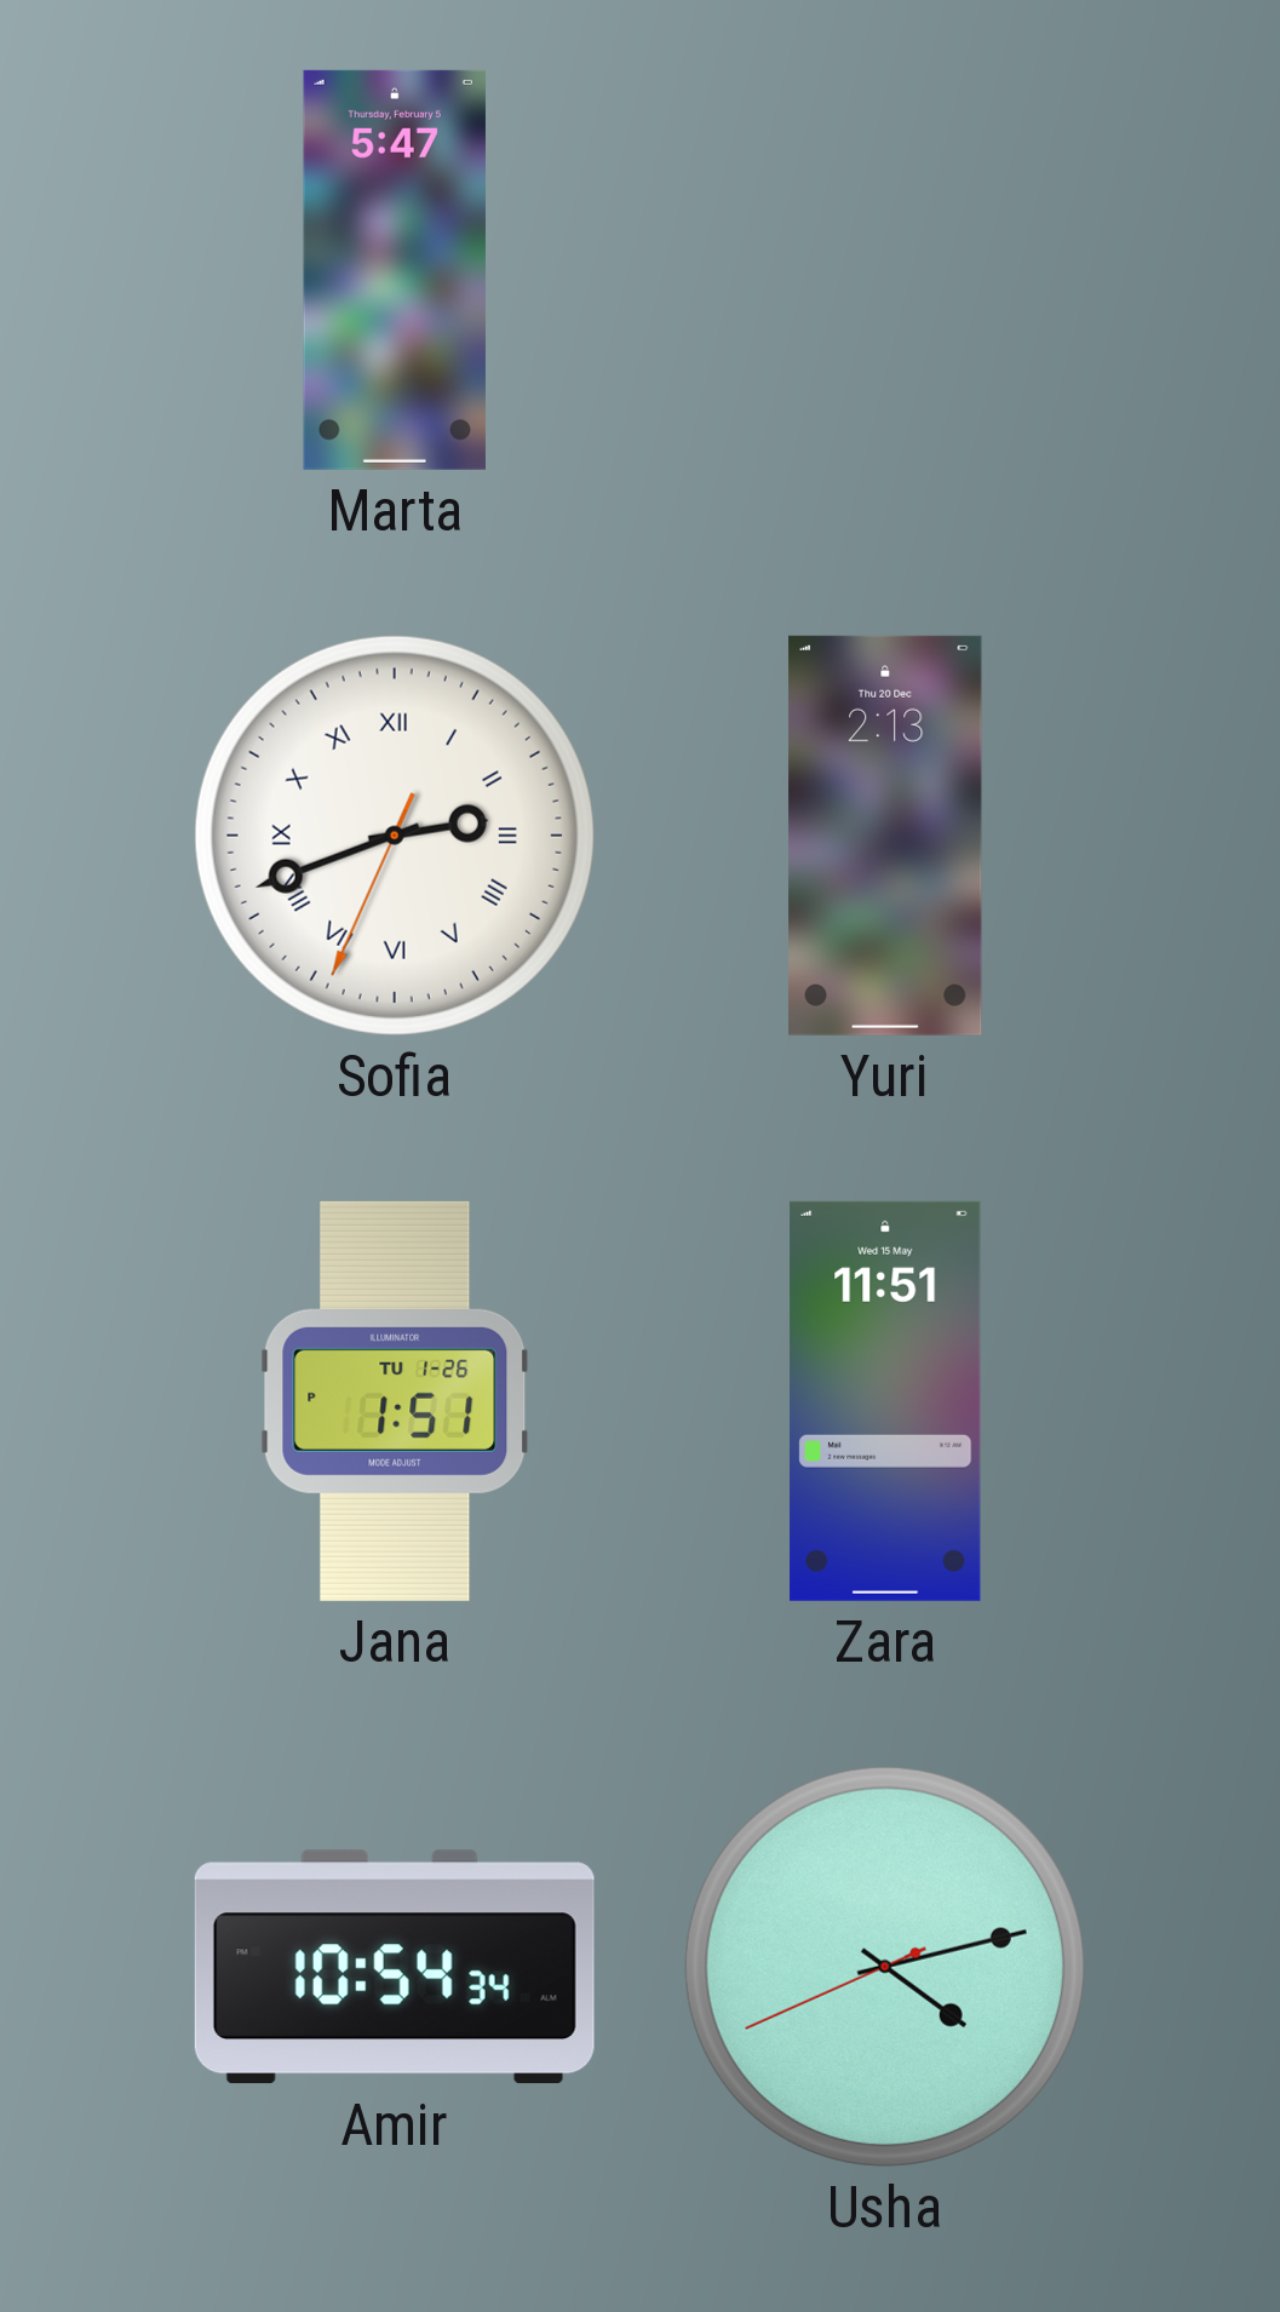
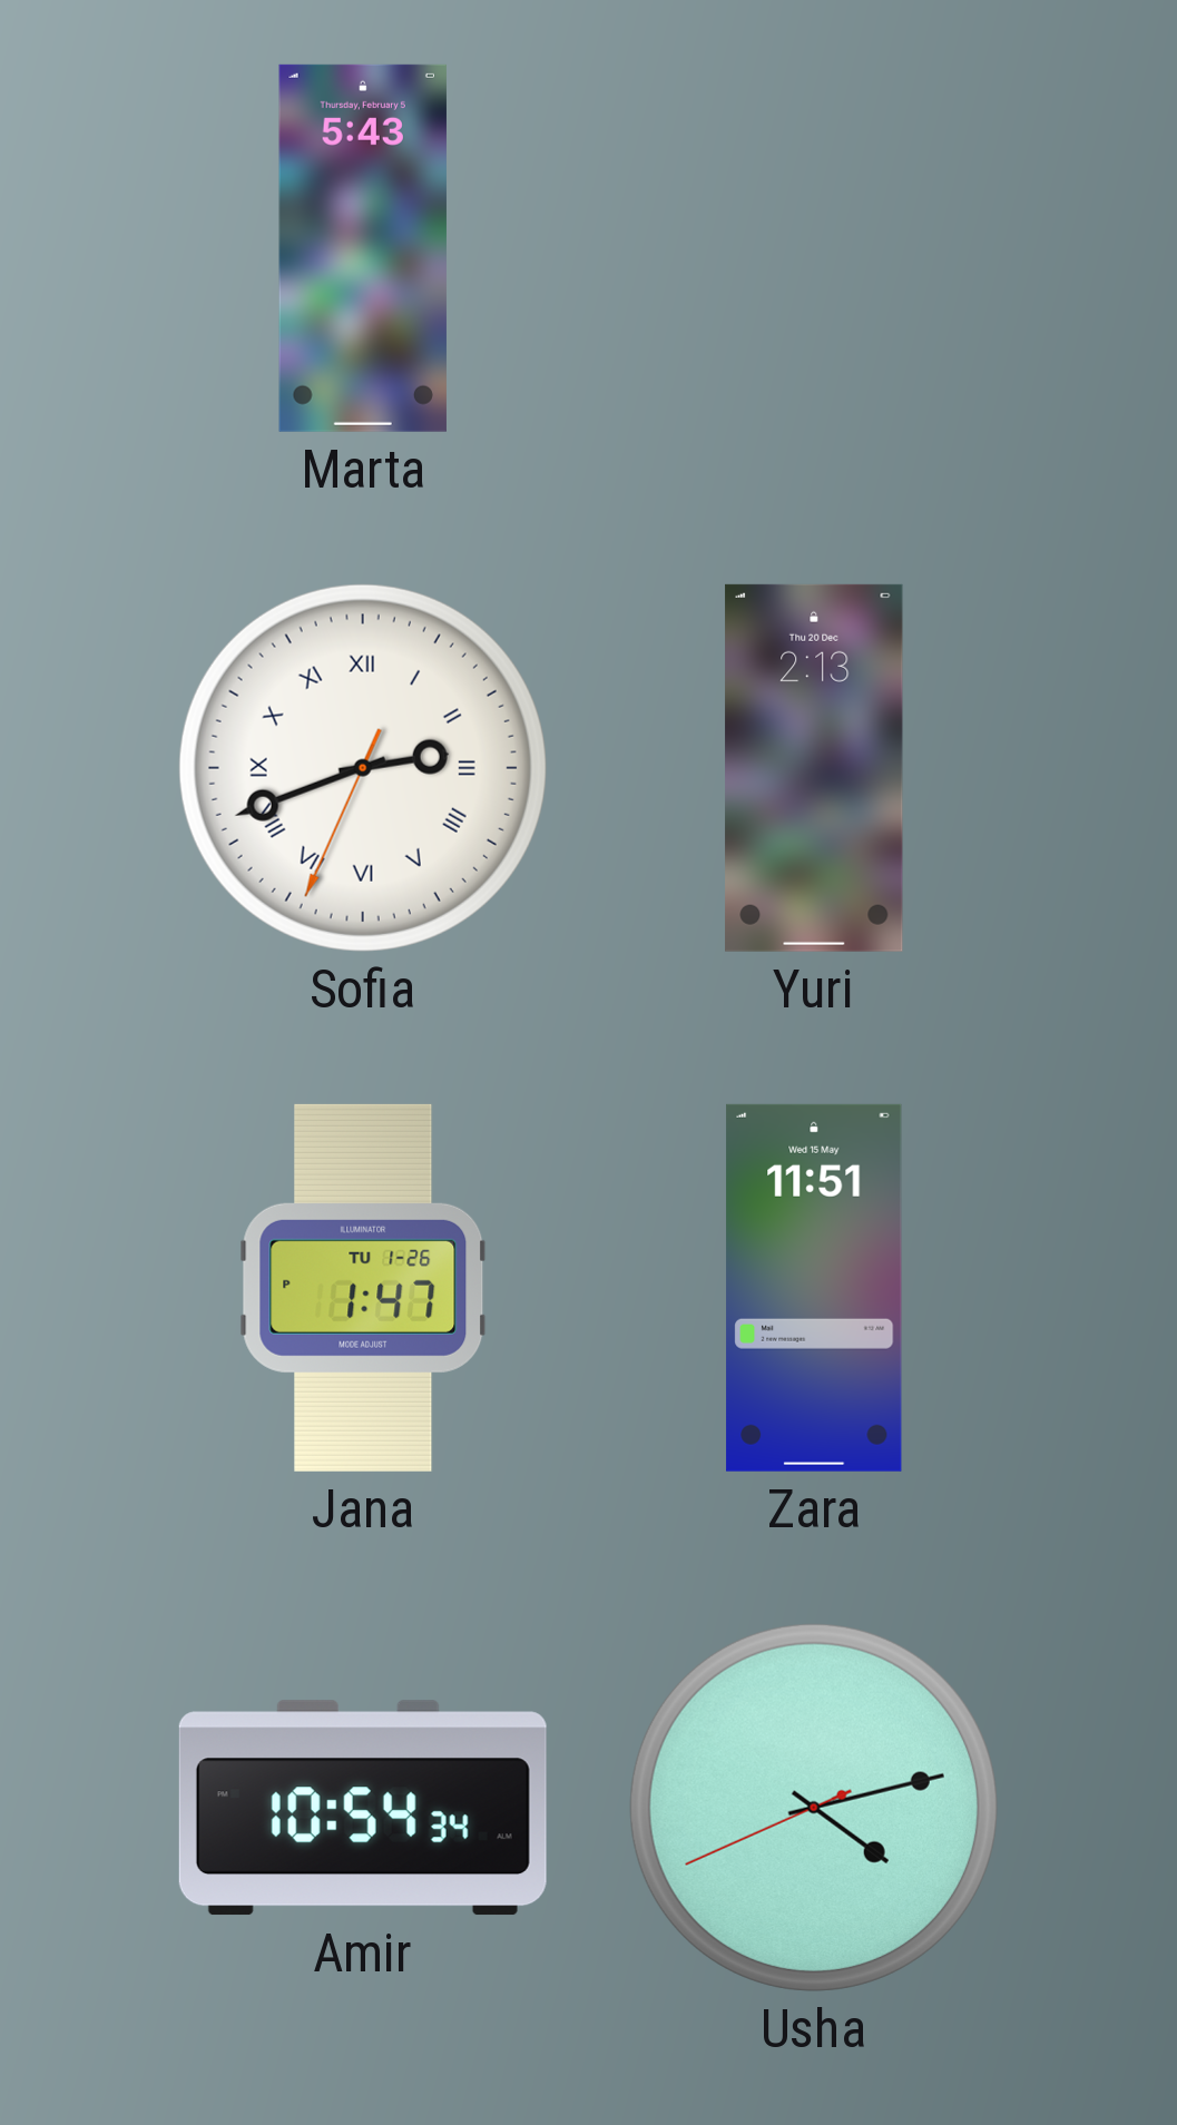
Marta: 5:47 -> 5:43
Jana: 1:51 -> 1:47
